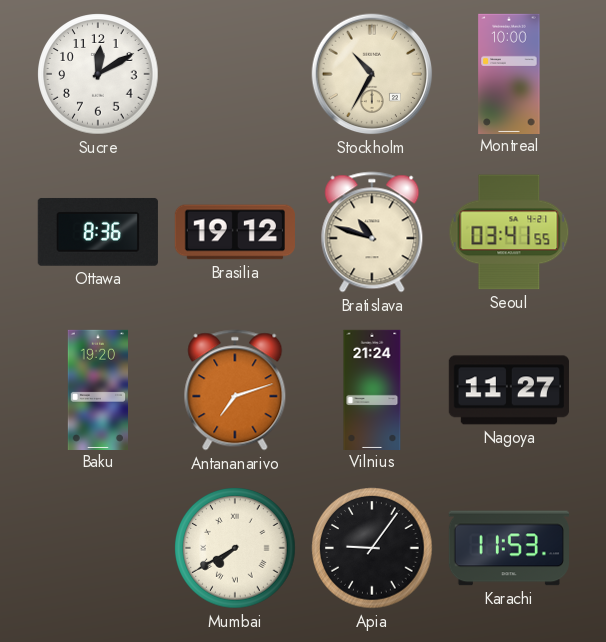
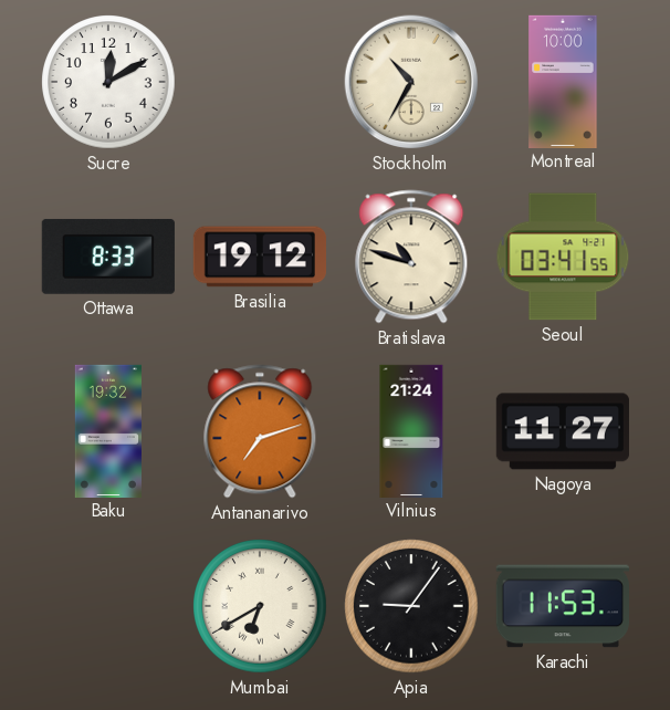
Ottawa: 8:36 -> 8:33
Baku: 19:20 -> 19:32
Mumbai: 7:40 -> 6:40
